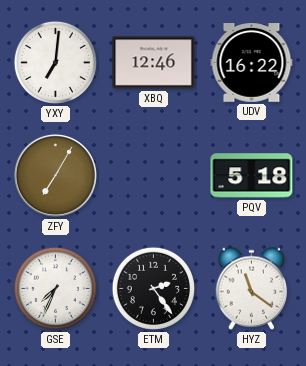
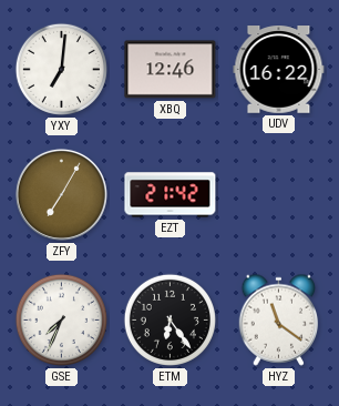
EZT: none -> 21:42
PQV: 5:18 -> none
ETM: 2:24 -> 6:24
